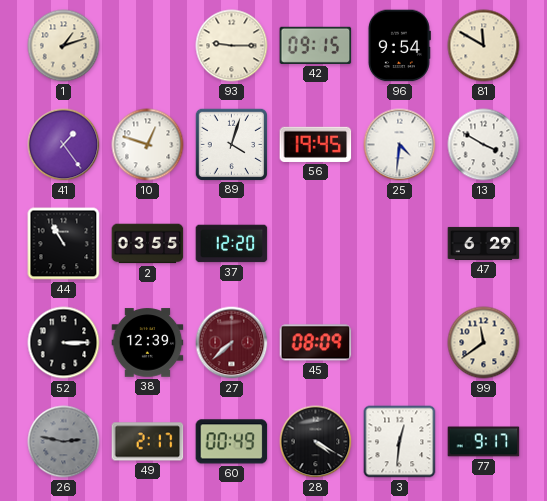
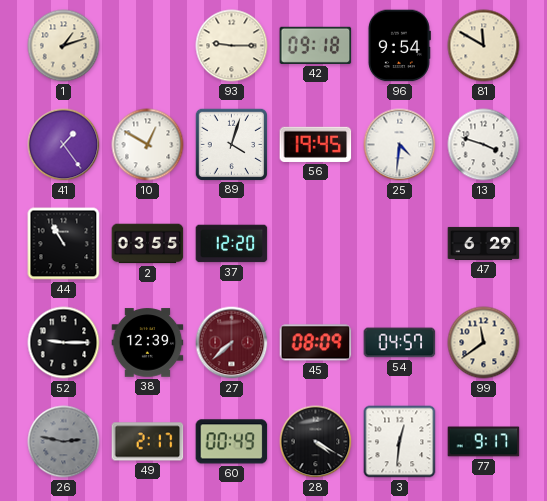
42: 09:15 -> 09:18
10: 12:48 -> 12:50
13: 3:50 -> 3:48
52: 3:15 -> 9:15
54: none -> 04:57
